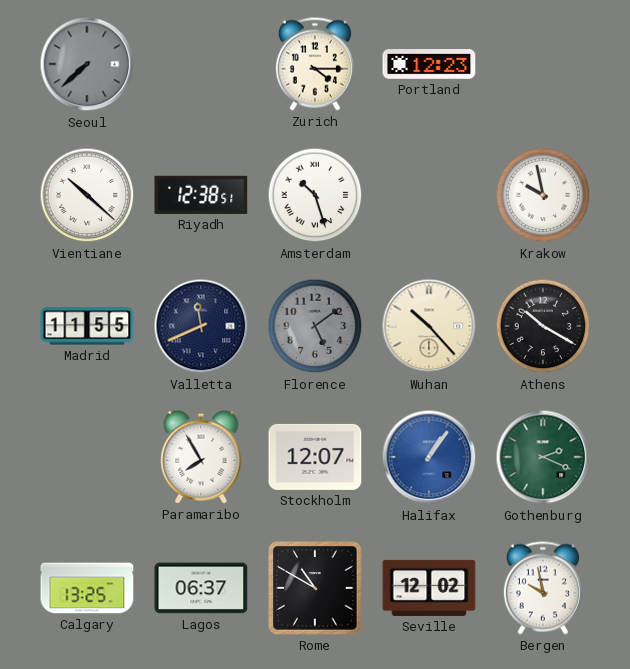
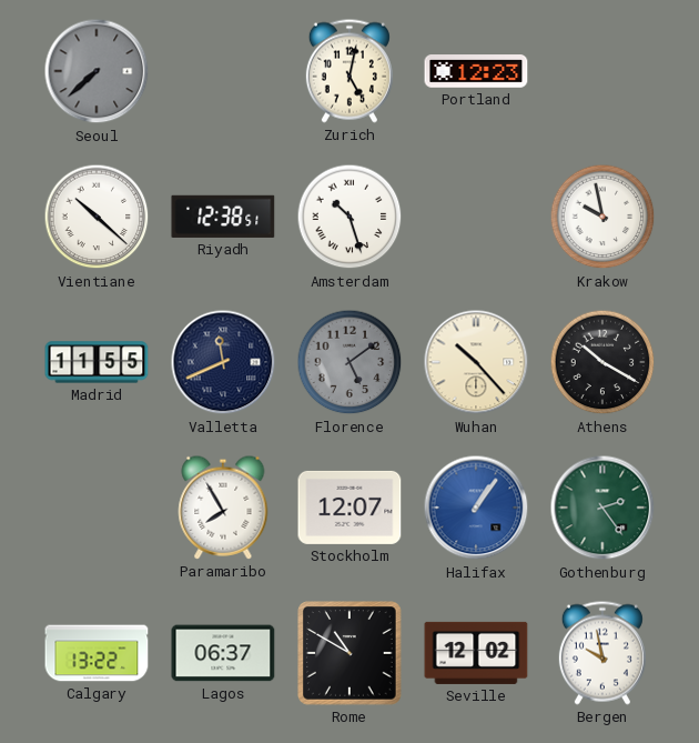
Zurich: 4:15 -> 5:02
Gothenburg: 2:19 -> 2:24
Calgary: 13:25 -> 13:22
